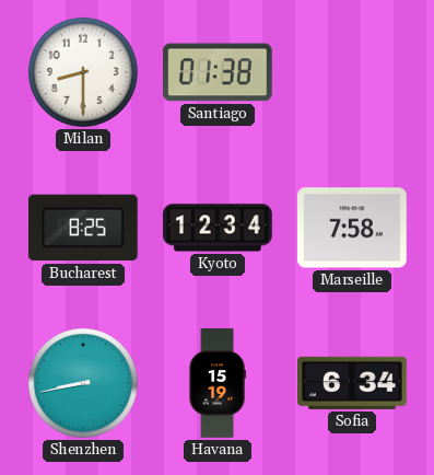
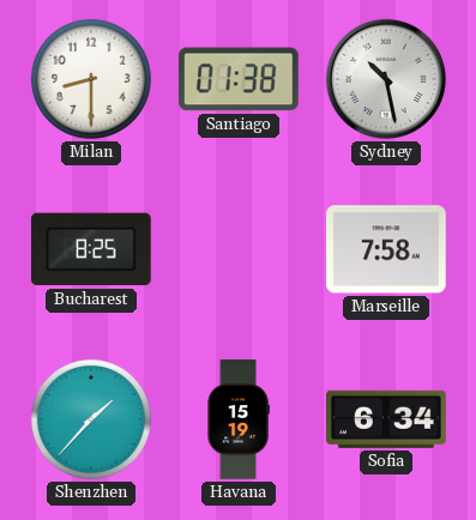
Sydney: none -> 10:28
Kyoto: 12:34 -> none
Shenzhen: 8:43 -> 1:37
